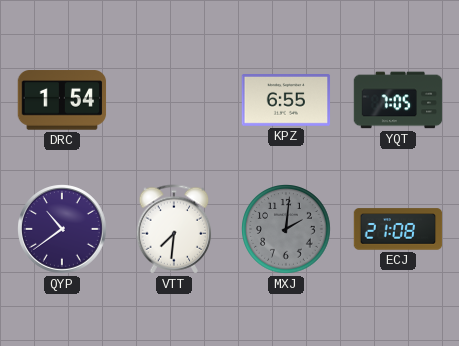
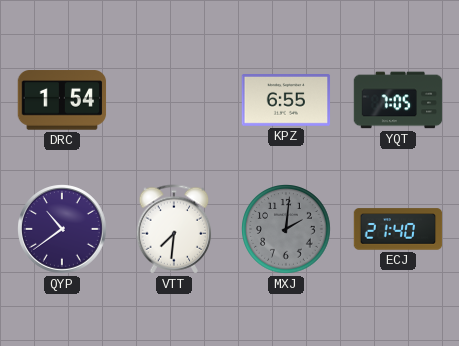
ECJ: 21:08 -> 21:40
